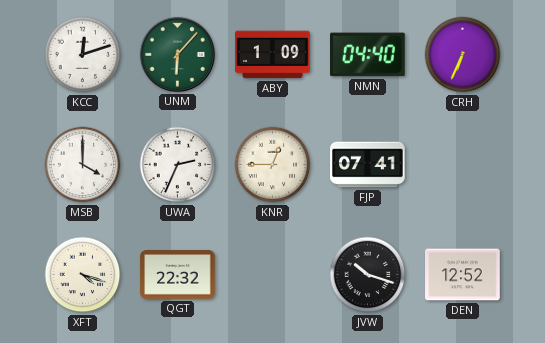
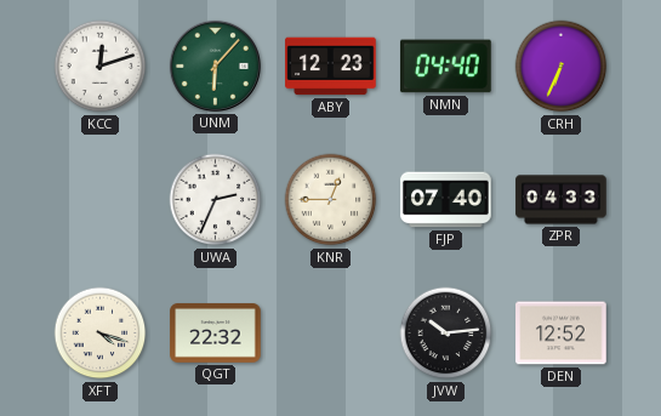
ABY: 1:09 -> 12:23
MSB: 4:00 -> none
FJP: 07:41 -> 07:40
ZPR: none -> 04:33
JVW: 10:18 -> 10:14
